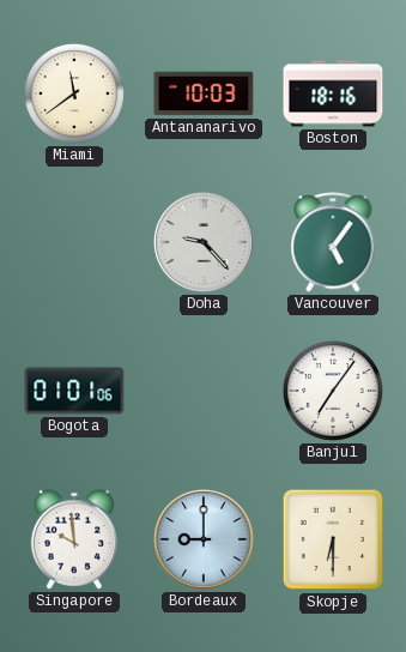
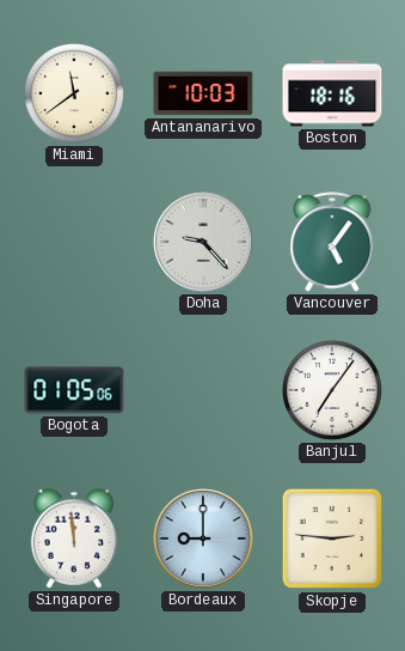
Bogota: 01:01 -> 01:05
Singapore: 9:59 -> 11:59
Skopje: 6:30 -> 2:46
